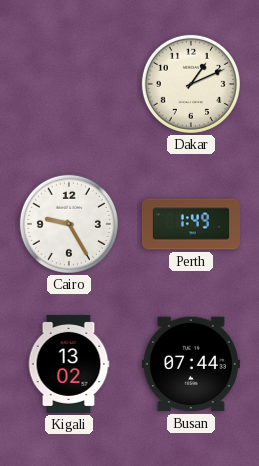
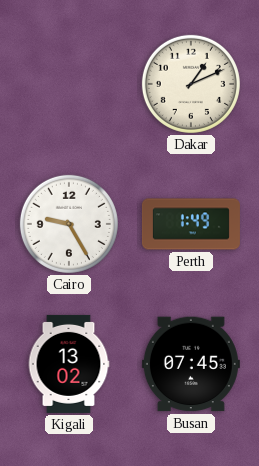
Busan: 07:44 -> 07:45
